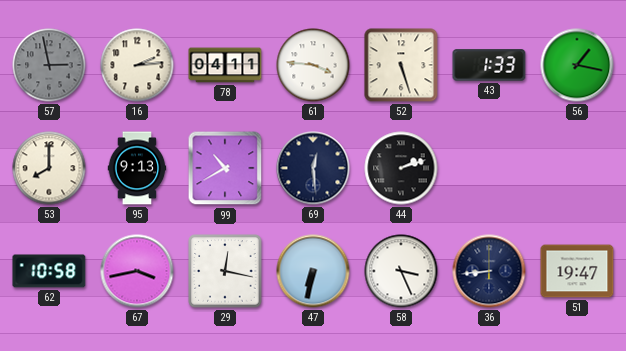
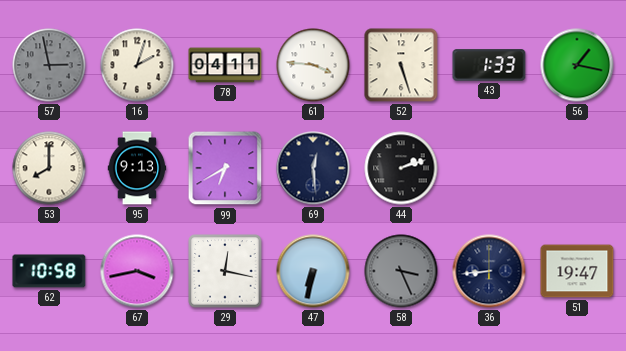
16: 2:14 -> 2:03
99: 10:40 -> 6:40
58 dial: white -> grey
